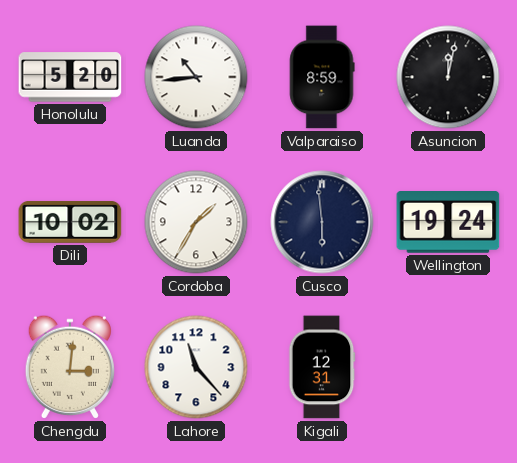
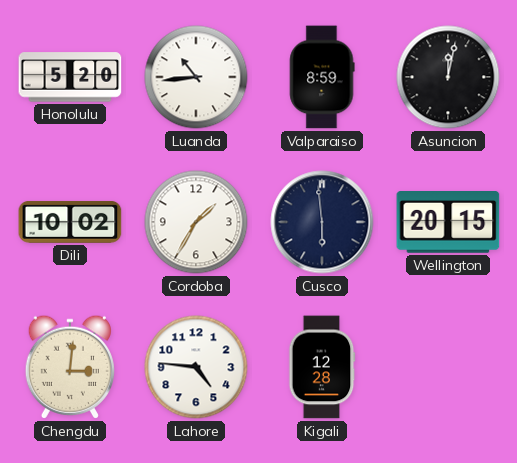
Wellington: 19:24 -> 20:15
Lahore: 11:23 -> 4:46
Kigali: 12:31 -> 12:28
